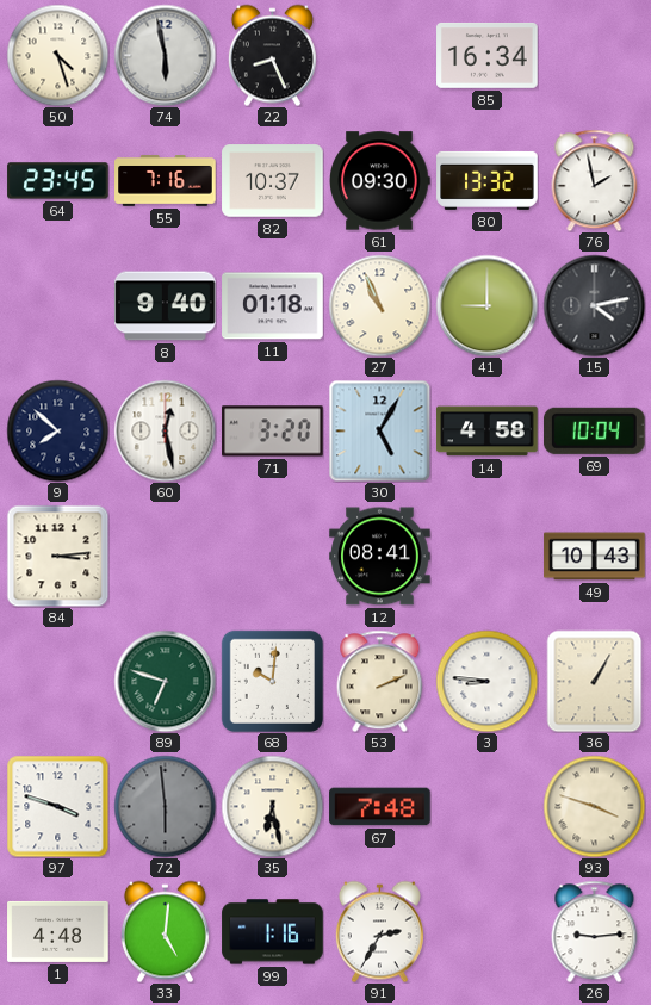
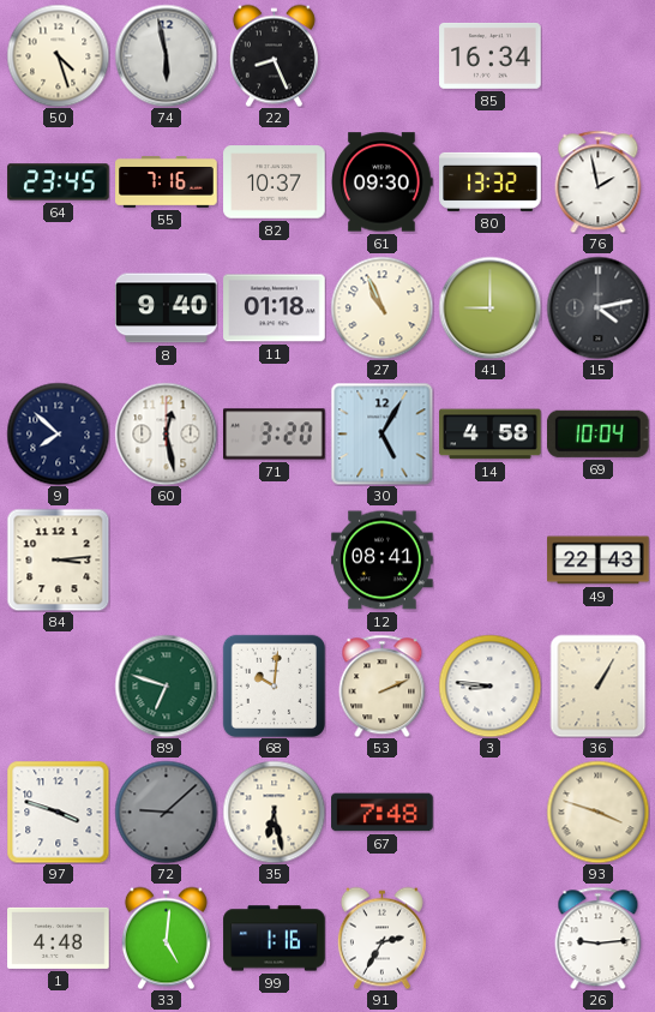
49: 10:43 -> 22:43
72: 5:59 -> 9:08
